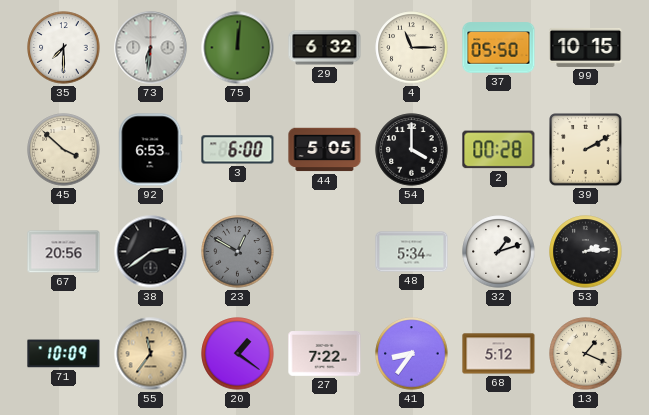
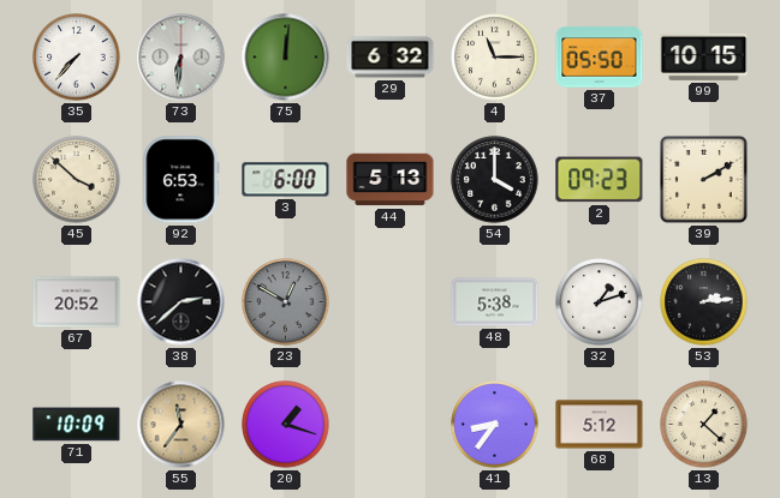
35: 7:30 -> 7:37
44: 5:05 -> 5:13
2: 00:28 -> 09:23
67: 20:56 -> 20:52
38: 2:39 -> 2:38
48: 5:34 -> 5:38
20: 1:21 -> 1:18
27: 7:22 -> none
13: 1:19 -> 1:22
